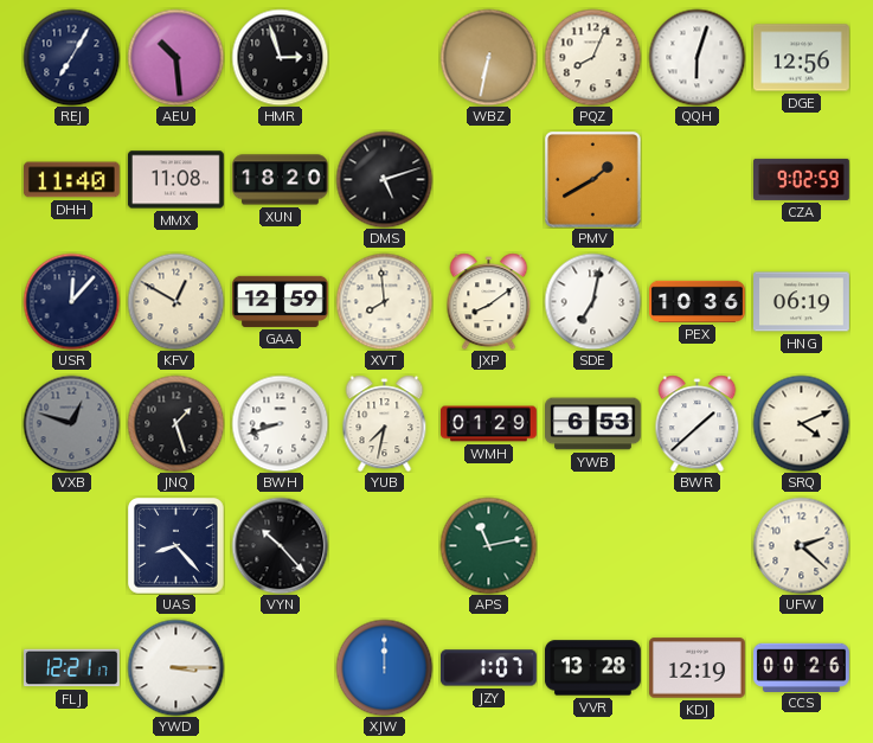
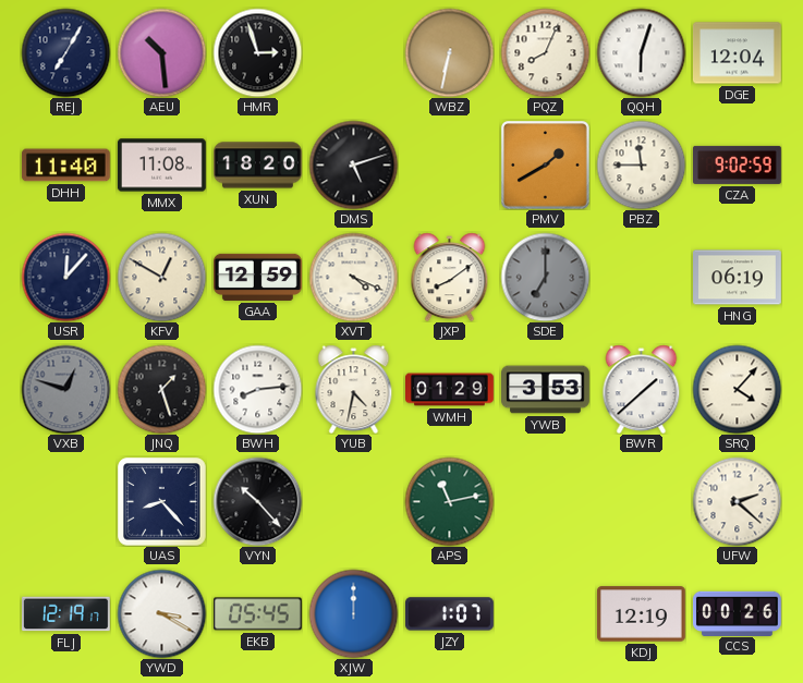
DGE: 12:56 -> 12:04
PBZ: none -> 11:45
XVT: 7:59 -> 4:19
SDE: 7:02 -> 7:00
SDE dial: white -> grey
PEX: 10:36 -> none
BWH: 8:42 -> 8:14
YUB: 7:32 -> 4:32
YWB: 6:53 -> 3:53
SRQ: 4:11 -> 4:07
FLJ: 12:21 -> 12:19
YWD: 3:15 -> 3:20
EKB: none -> 05:45
VVR: 13:28 -> none
